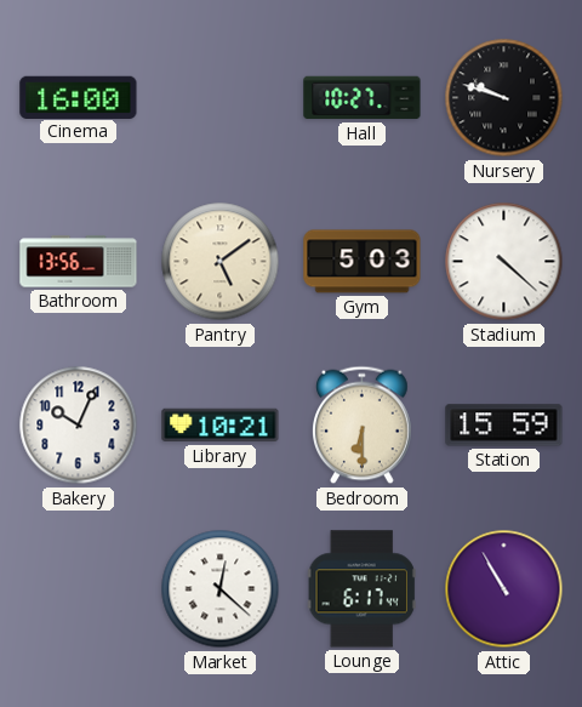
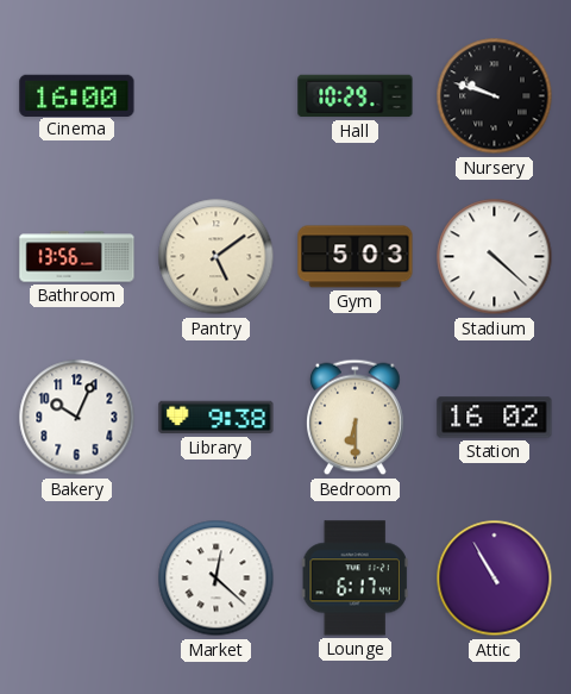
Hall: 10:27 -> 10:29
Library: 10:21 -> 9:38
Station: 15:59 -> 16:02
